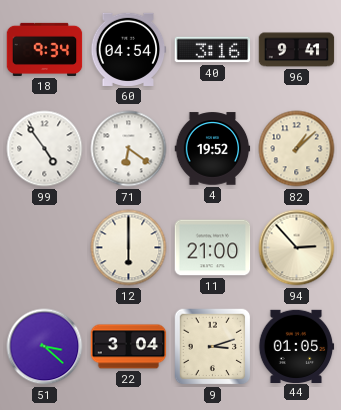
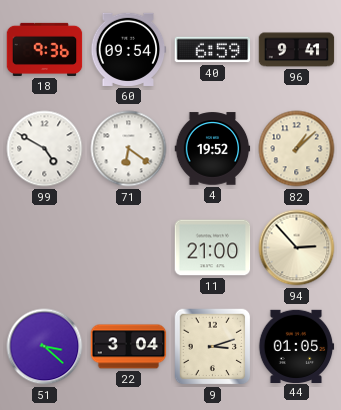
18: 9:34 -> 9:36
60: 04:54 -> 09:54
40: 3:16 -> 6:59
99: 4:54 -> 4:50
12: 6:00 -> none
